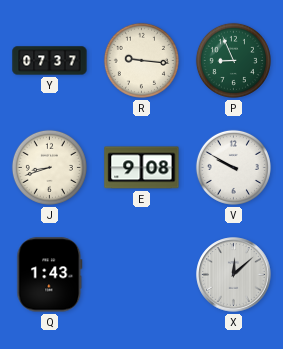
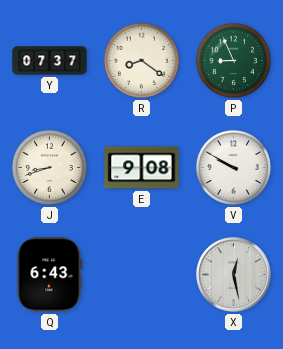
R: 9:16 -> 8:21
Q: 1:43 -> 6:43
X: 12:08 -> 12:28
